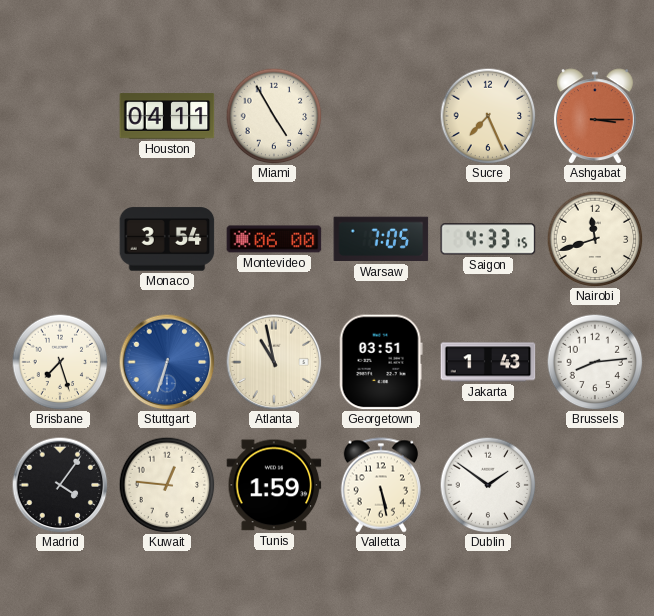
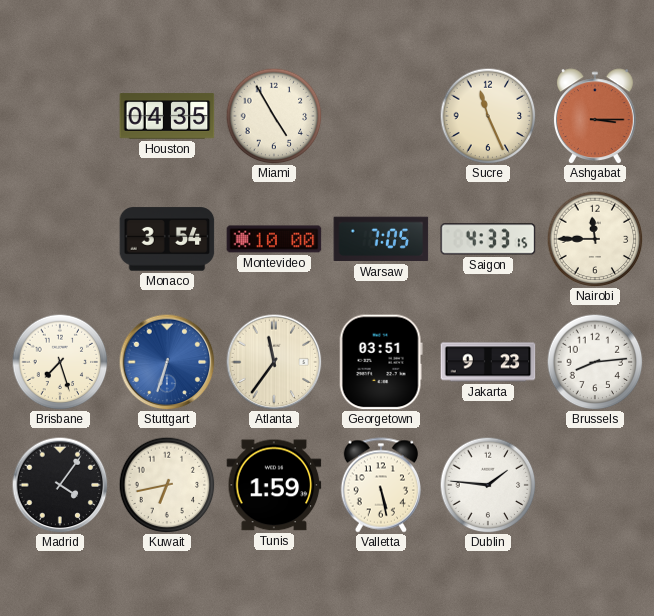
Houston: 04:11 -> 04:35
Sucre: 7:26 -> 11:26
Montevideo: 06:00 -> 10:00
Nairobi: 11:42 -> 11:45
Atlanta: 10:58 -> 11:36
Jakarta: 1:43 -> 9:23
Kuwait: 12:46 -> 6:43
Dublin: 1:51 -> 1:46
